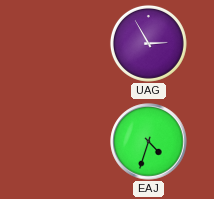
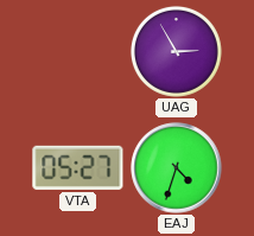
VTA: none -> 05:27
